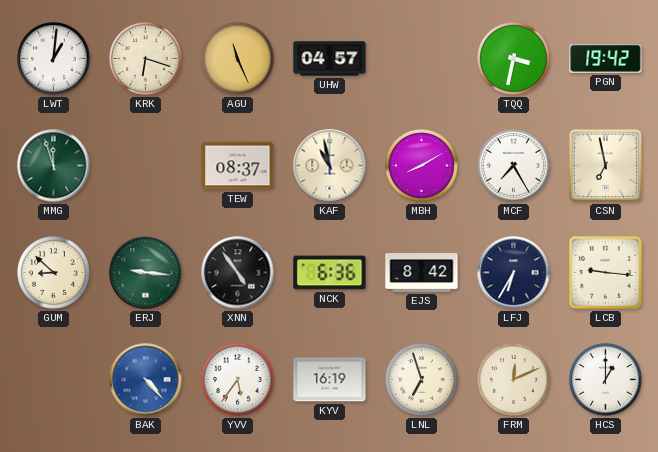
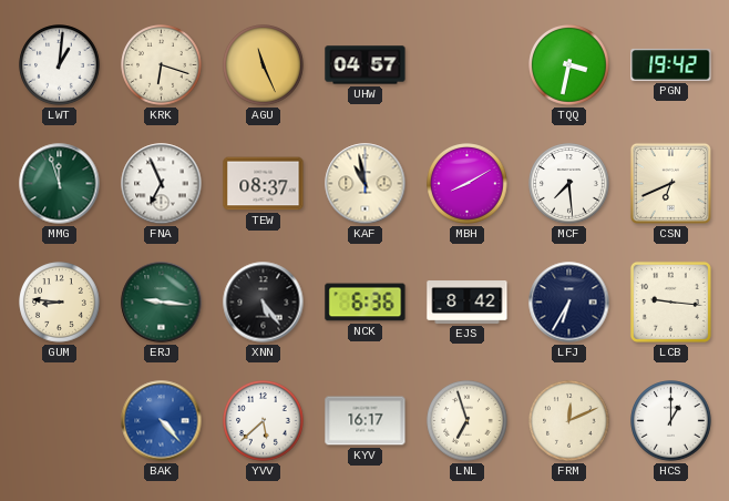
FNA: none -> 6:56
MCF: 7:25 -> 7:29
CSN: 6:58 -> 6:41
GUM: 8:52 -> 8:46
XNN: 4:54 -> 5:24
YVV: 5:36 -> 5:38
KYV: 16:19 -> 16:17
